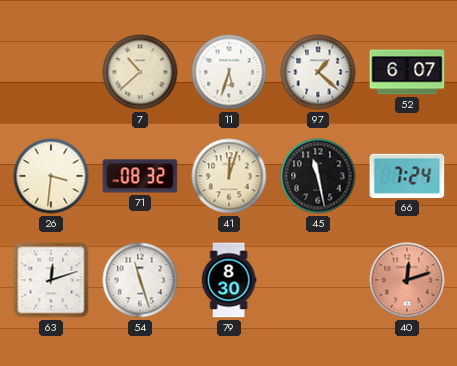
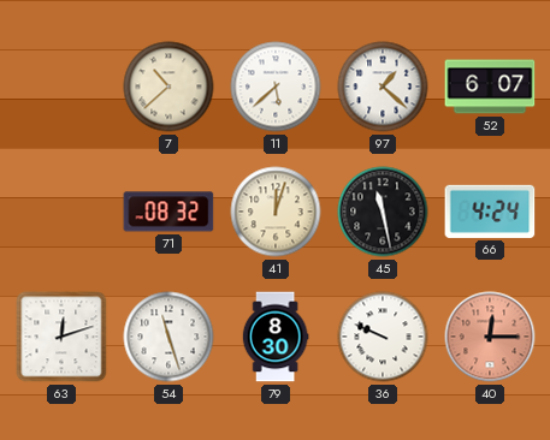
11: 5:33 -> 5:38
26: 3:31 -> none
66: 7:24 -> 4:24
36: none -> 9:49
40: 12:12 -> 12:15
